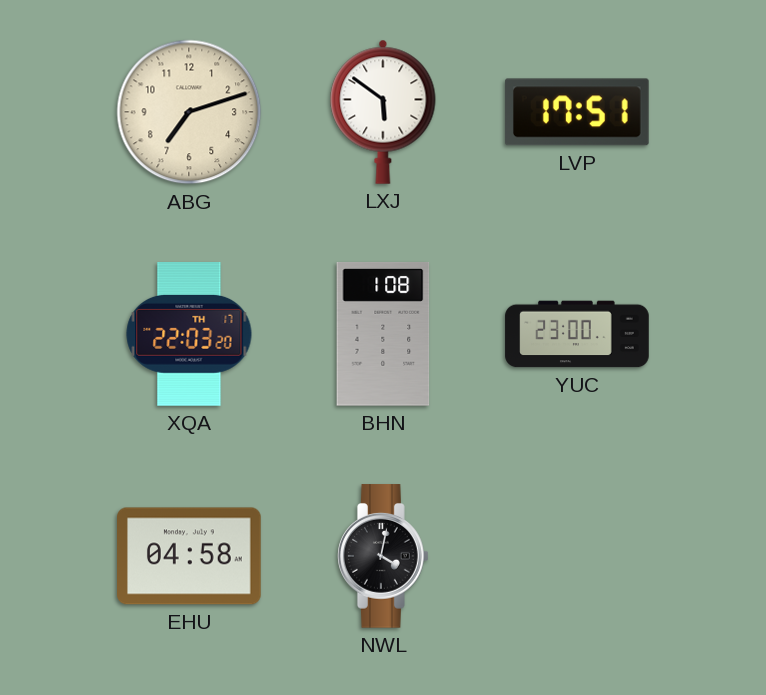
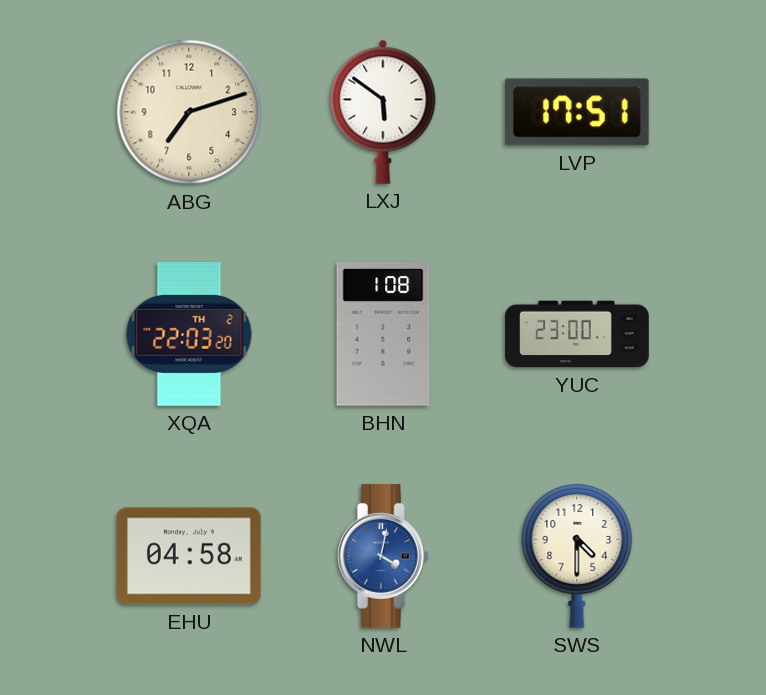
XQA date: TH 17 -> TH 2
NWL dial: black -> blue
SWS: none -> 4:30
